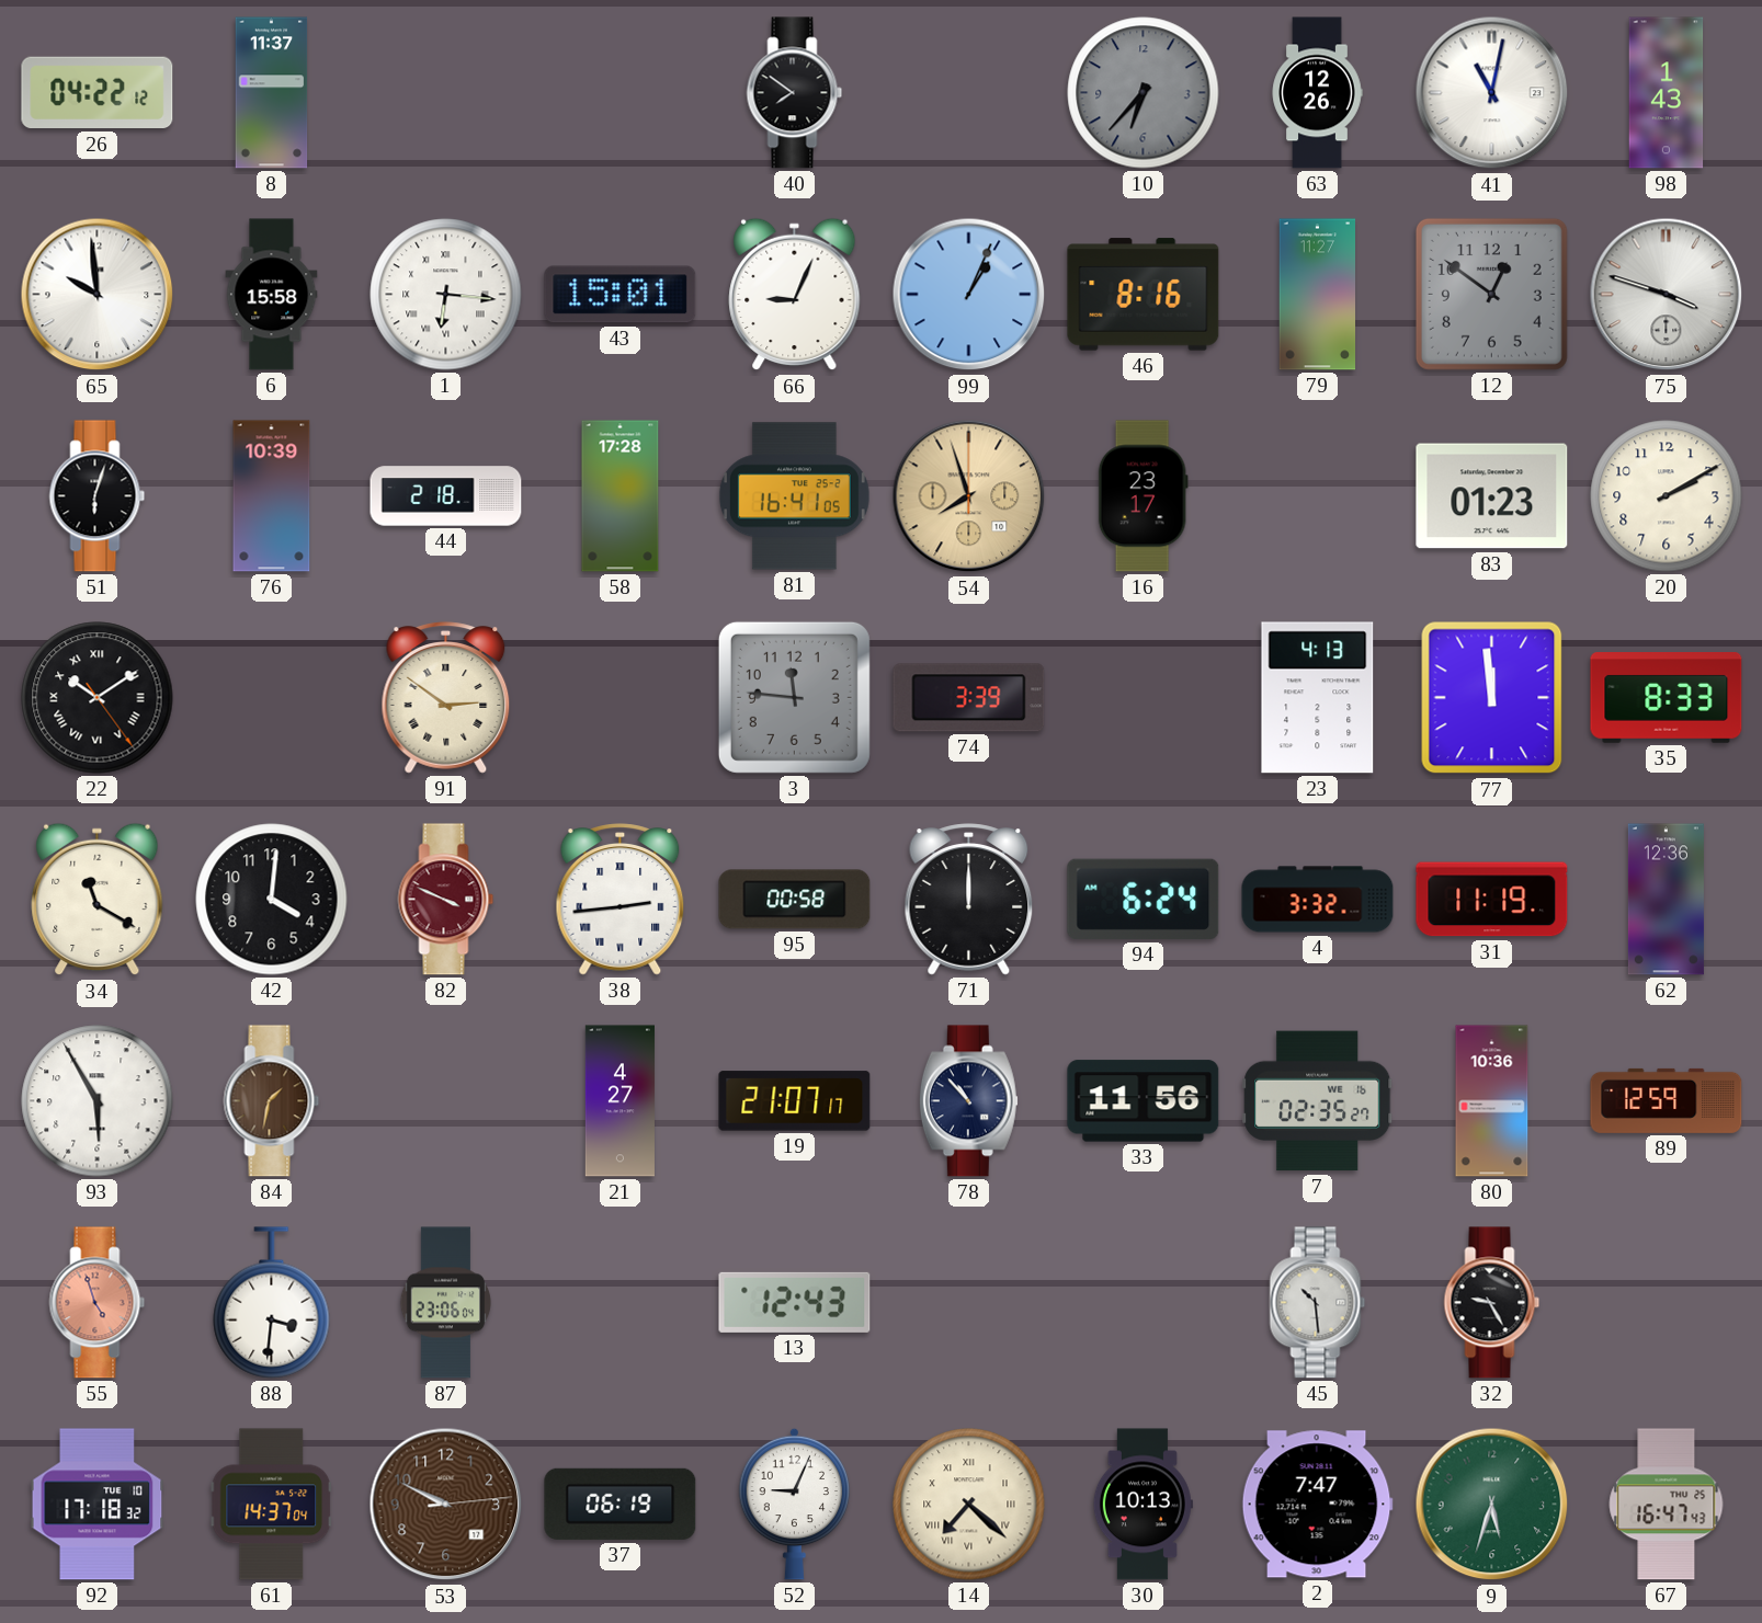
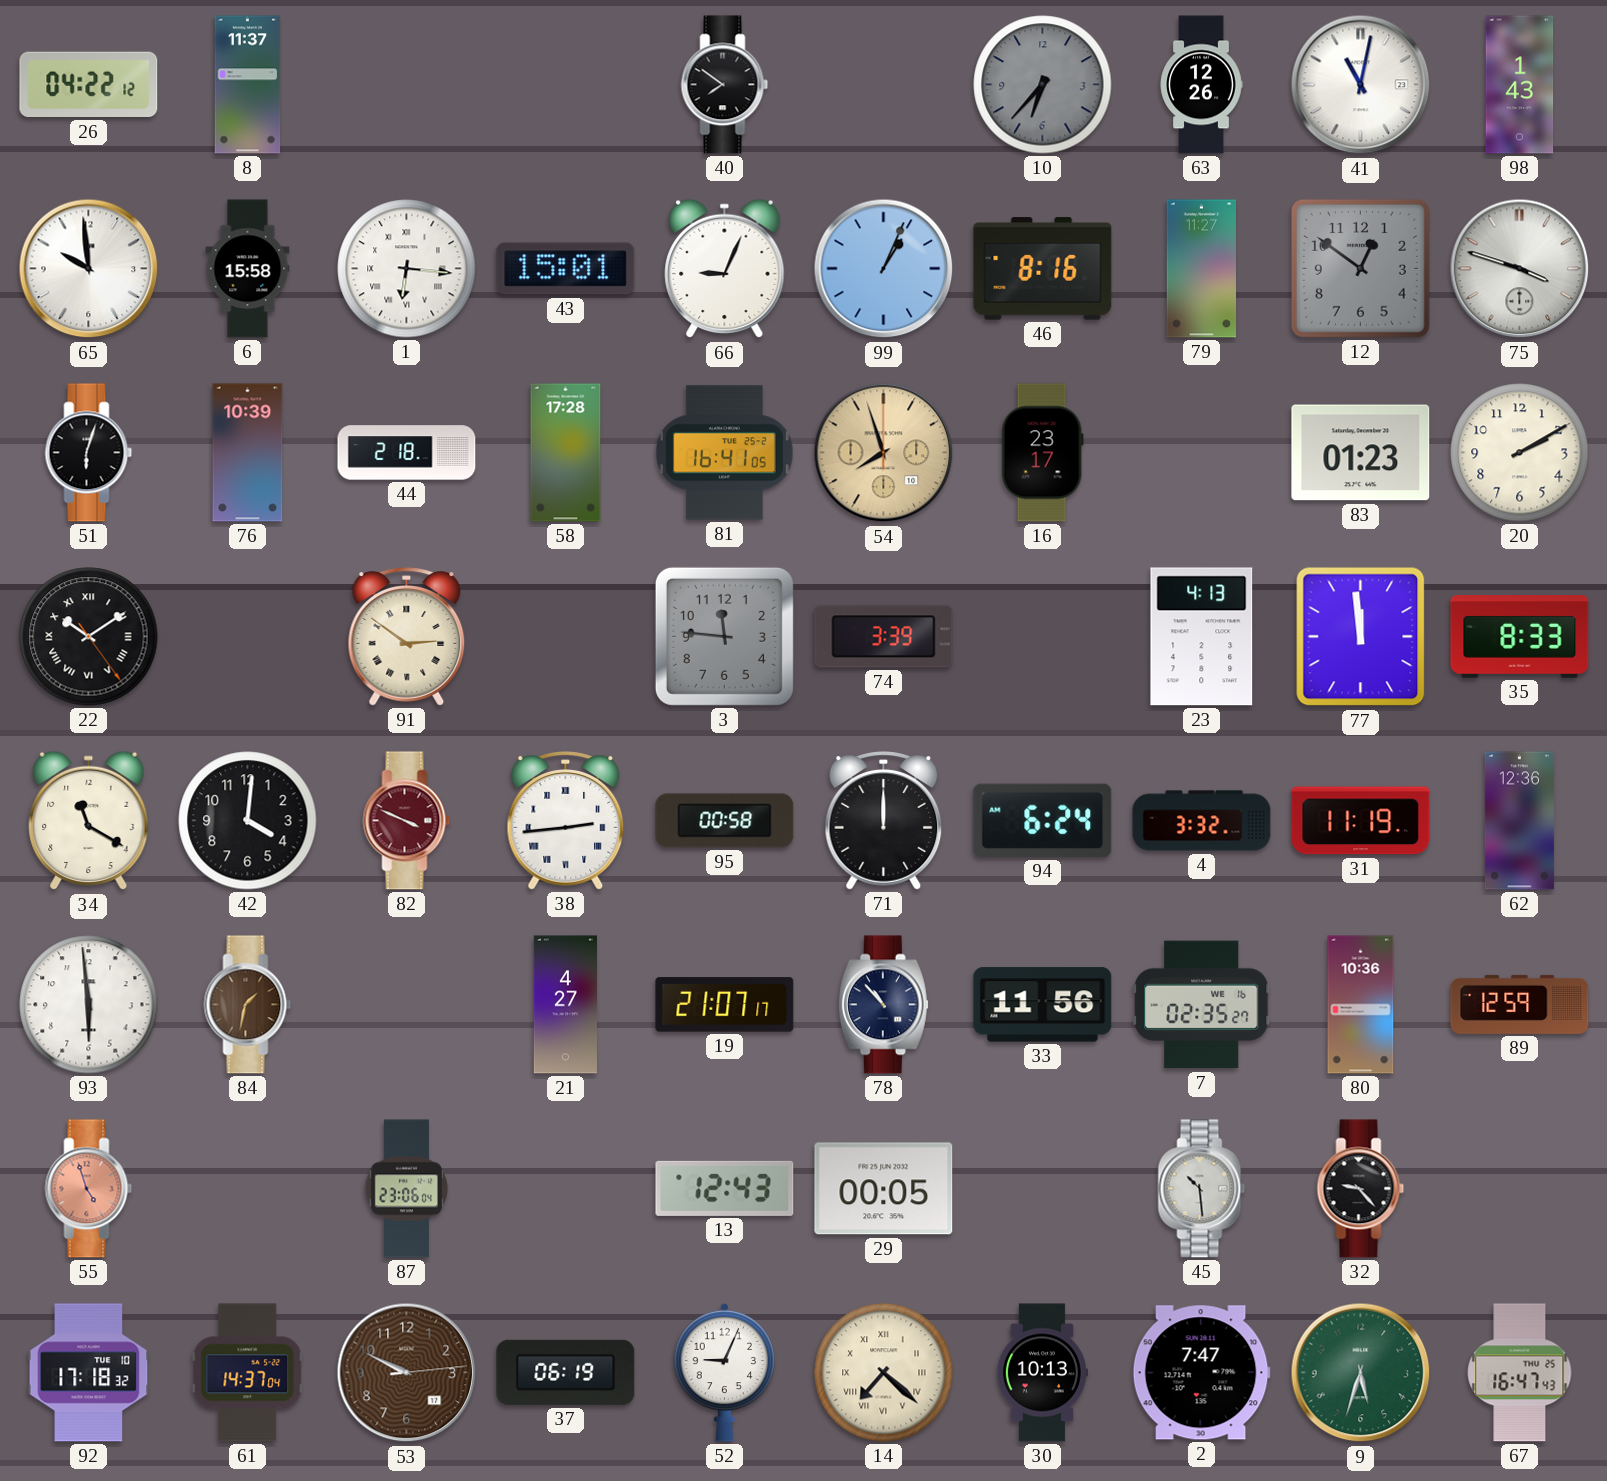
93: 5:55 -> 5:59
88: 3:31 -> none
29: none -> 00:05
32: 9:25 -> 9:23
